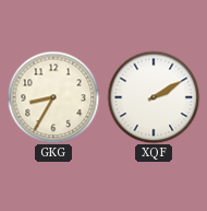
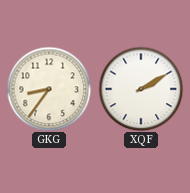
GKG: 8:35 -> 8:36
